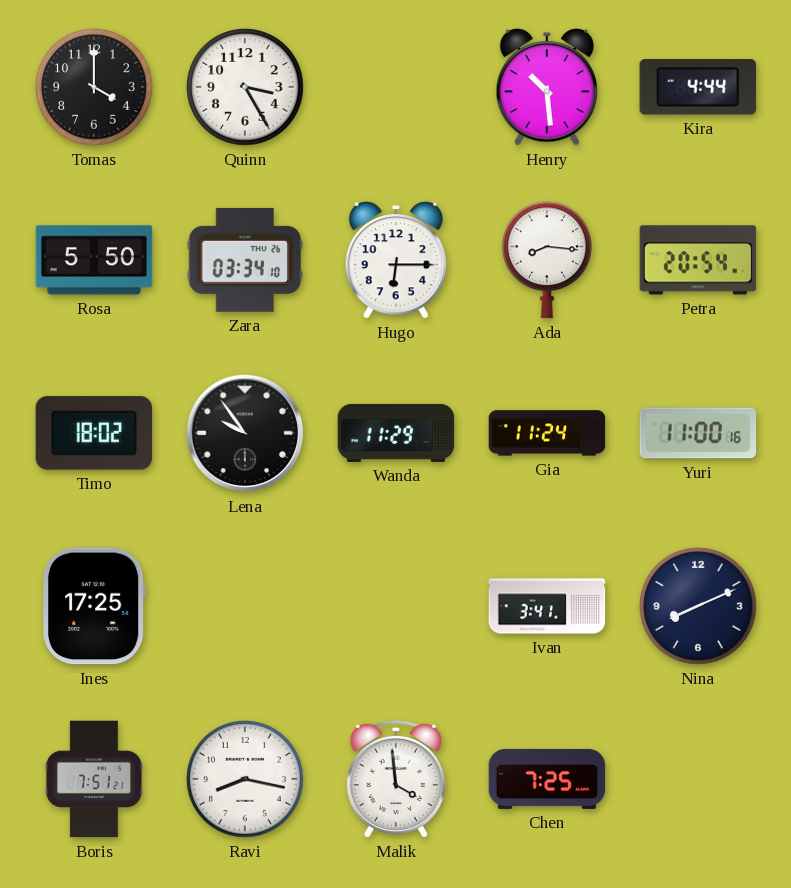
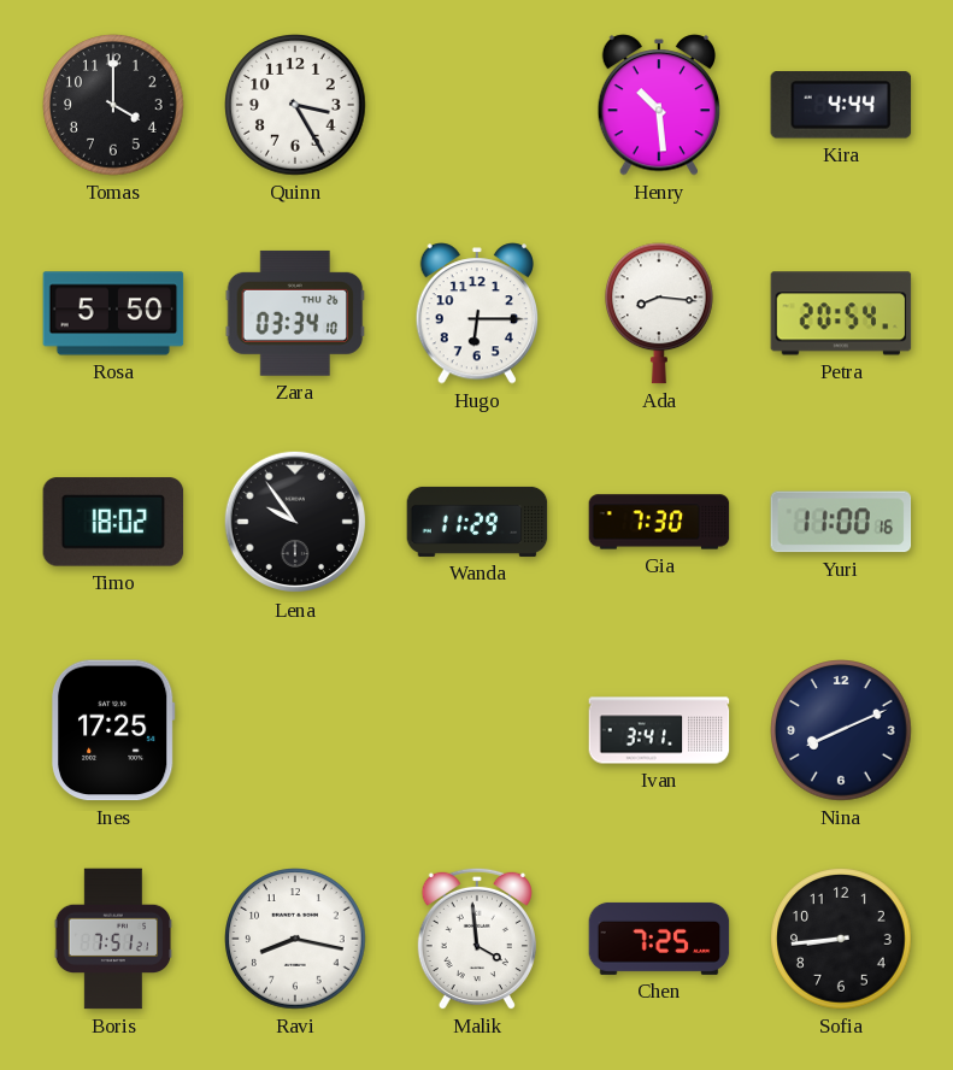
Gia: 11:24 -> 7:30
Sofia: none -> 8:44
